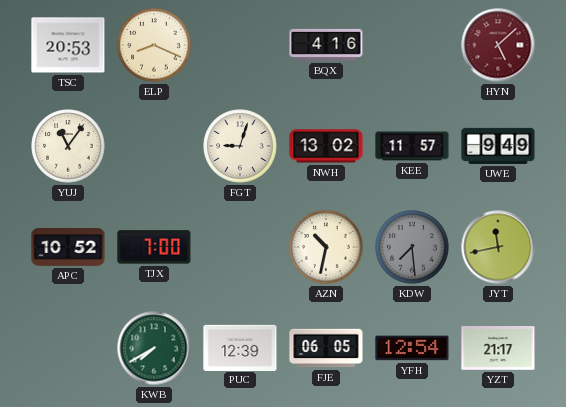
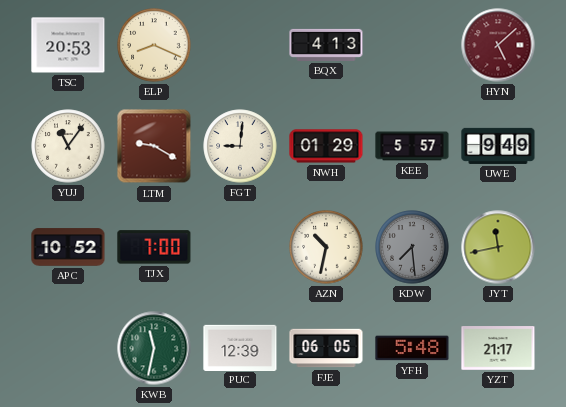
BQX: 4:16 -> 4:13
LTM: none -> 9:20
FGT: 9:03 -> 9:01
NWH: 13:02 -> 01:29
KEE: 11:57 -> 5:57
KWB: 7:40 -> 11:32
YFH: 12:54 -> 5:48
